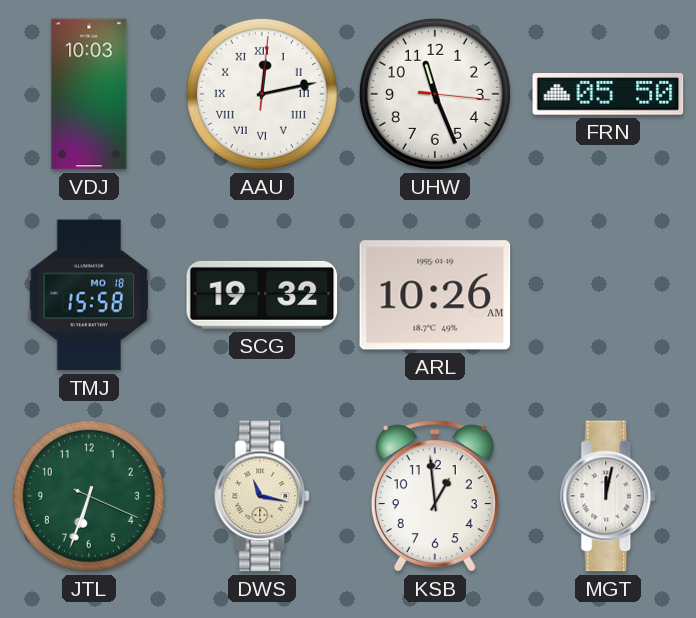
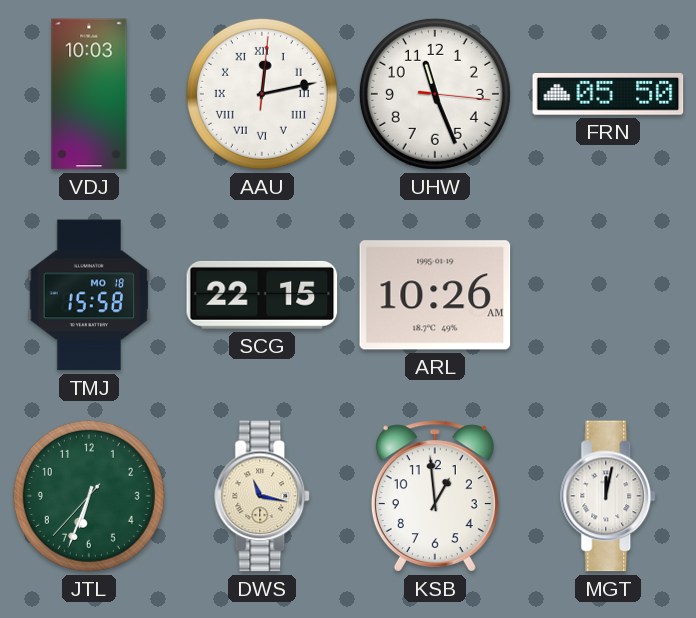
SCG: 19:32 -> 22:15
JTL: 6:33:19 -> 6:33:37
